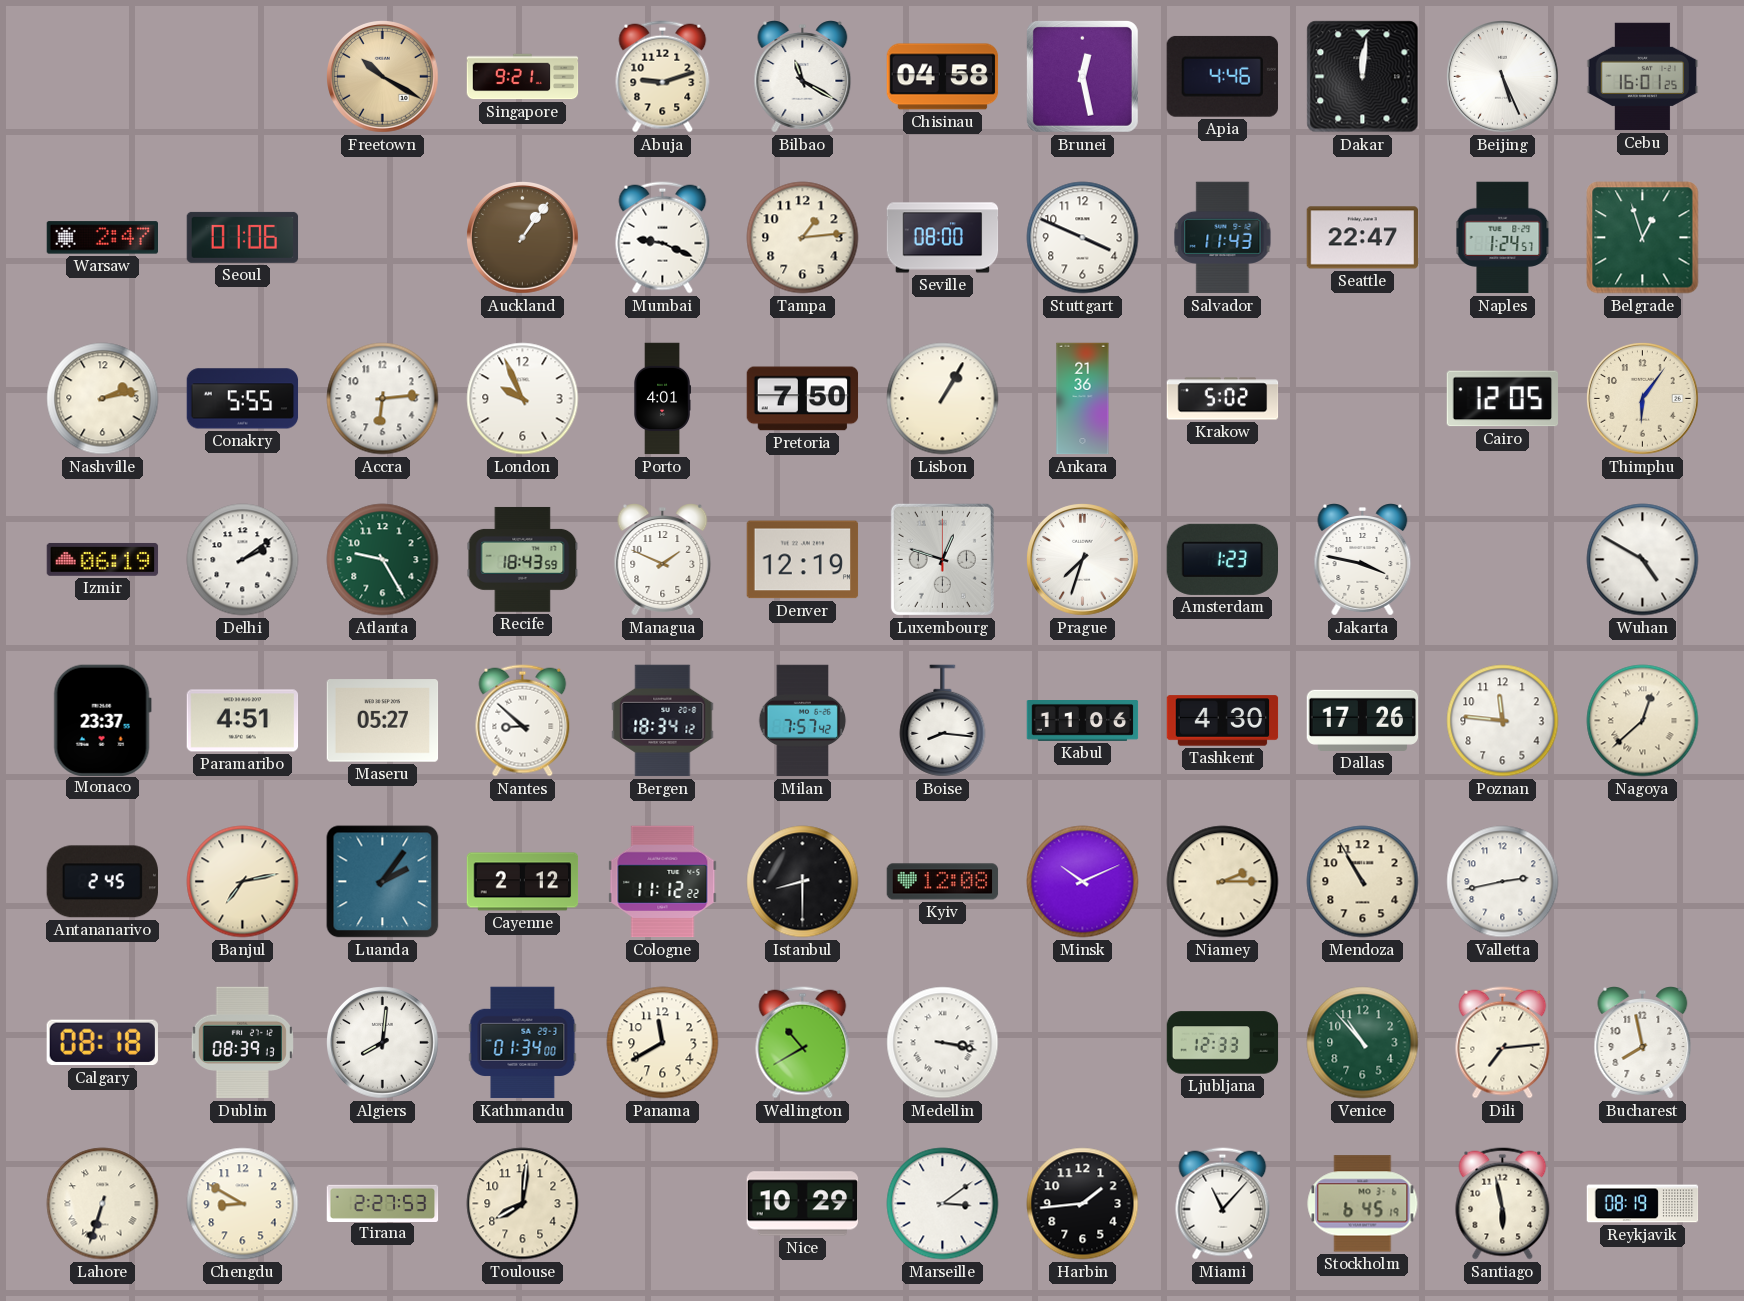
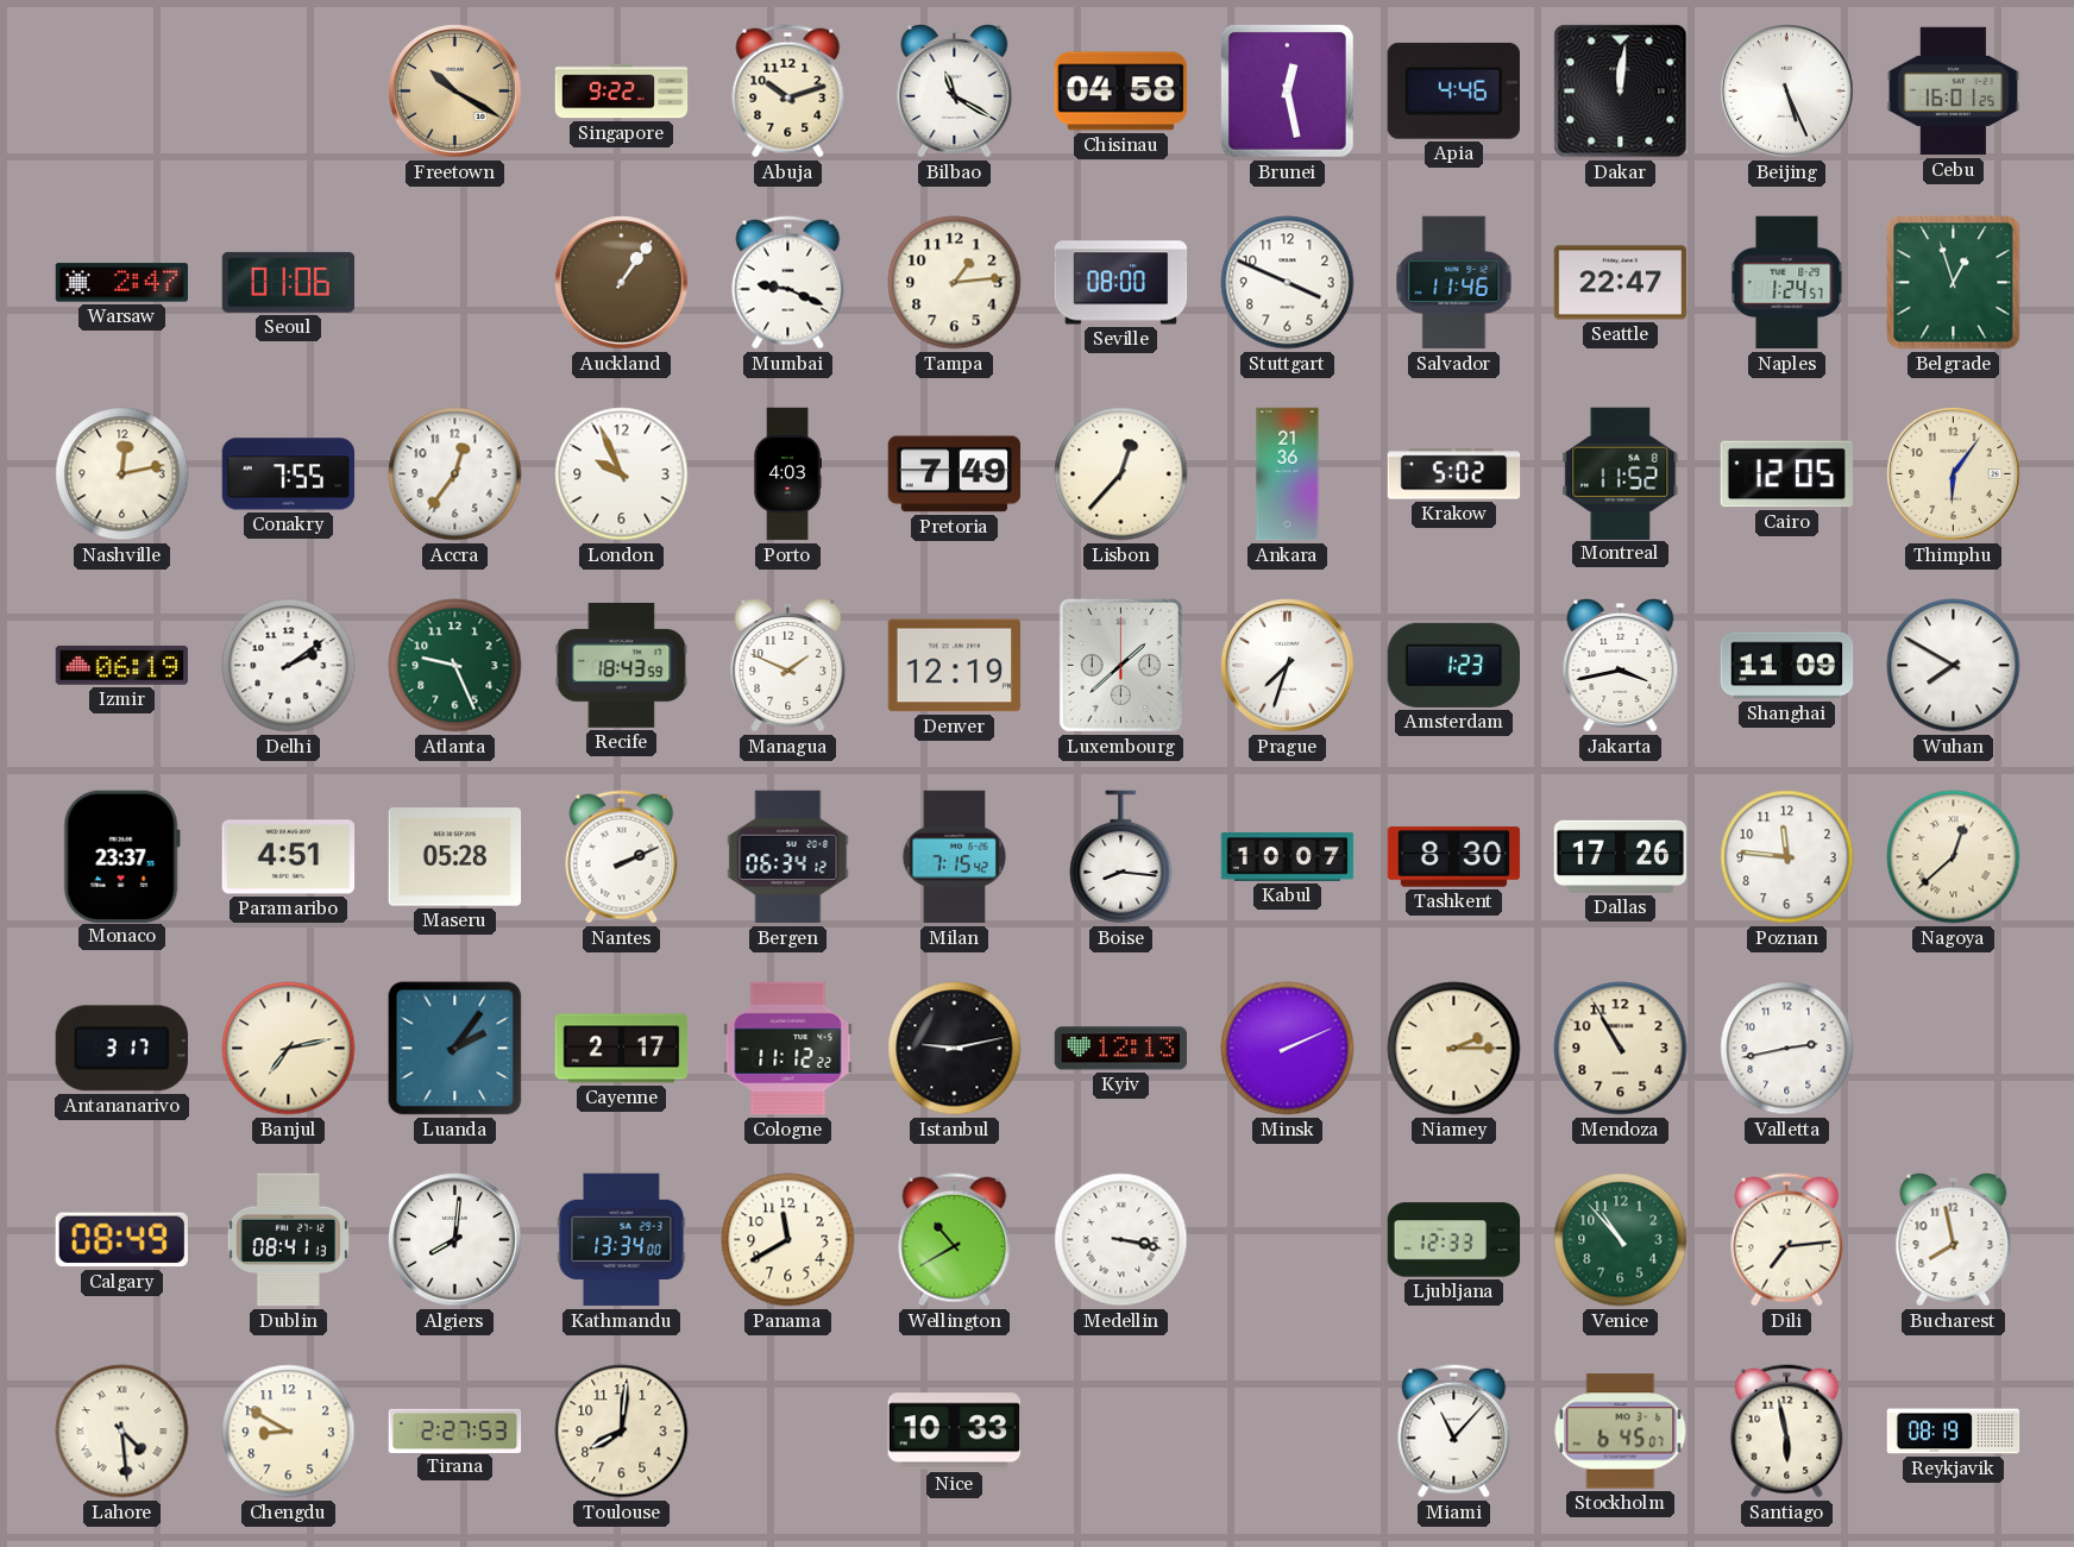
Singapore: 9:21 -> 9:22
Abuja: 9:12 -> 10:12
Salvador: 11:43 -> 11:46
Nashville: 2:13 -> 12:13
Conakry: 5:55 -> 7:55
Accra: 6:14 -> 12:36
Porto: 4:01 -> 4:03
Pretoria: 7:50 -> 7:49
Lisbon: 1:05 -> 12:37
Montreal: none -> 11:52
Atlanta: 9:25 -> 9:26
Luxembourg: 12:48 -> 1:38
Jakarta: 3:47 -> 3:43
Shanghai: none -> 11:09
Wuhan: 4:50 -> 7:50
Maseru: 05:27 -> 05:28
Nantes: 8:52 -> 2:11
Bergen: 18:34 -> 06:34
Milan: 7:57 -> 7:15
Kabul: 11:06 -> 10:07
Tashkent: 4:30 -> 8:30
Antananarivo: 2:45 -> 3:17
Cayenne: 2:12 -> 2:17
Istanbul: 8:30 -> 9:13
Kyiv: 12:08 -> 12:13
Minsk: 10:11 -> 2:11
Calgary: 08:18 -> 08:49
Dublin: 08:39 -> 08:41
Kathmandu: 01:34 -> 13:34
Lahore: 6:33 -> 4:29
Nice: 10:29 -> 10:33
Marseille: 3:09 -> none
Harbin: 1:44 -> none
Stockholm: 6:45:19 -> 6:45:07
